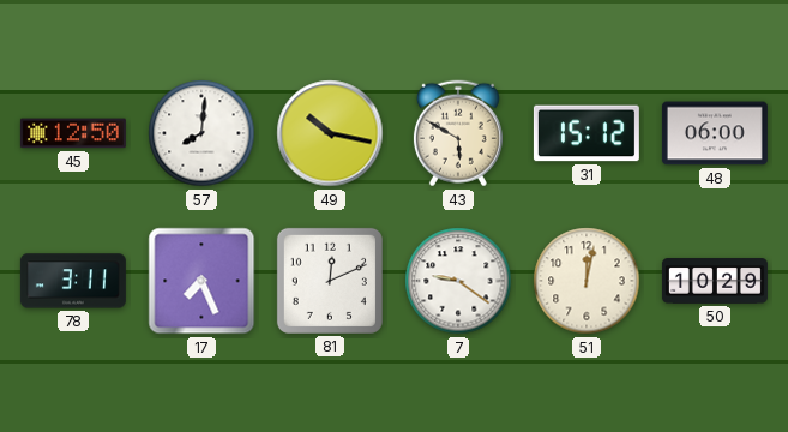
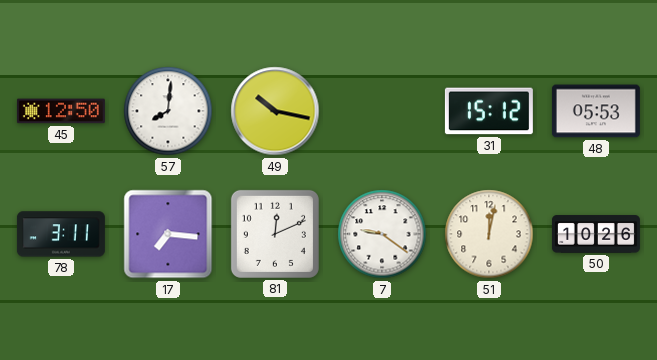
43: 5:50 -> none
48: 06:00 -> 05:53
17: 7:26 -> 7:16
50: 10:29 -> 10:26
